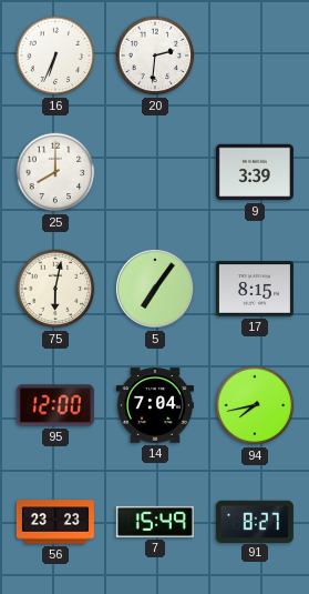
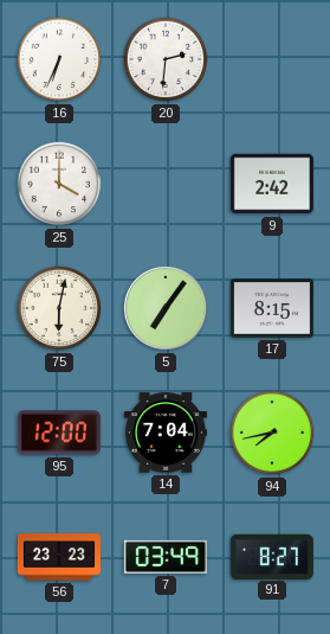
25: 8:00 -> 4:00
9: 3:39 -> 2:42
7: 15:49 -> 03:49
